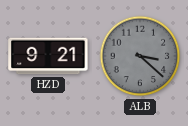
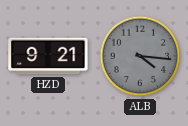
ALB: 3:22 -> 4:16
